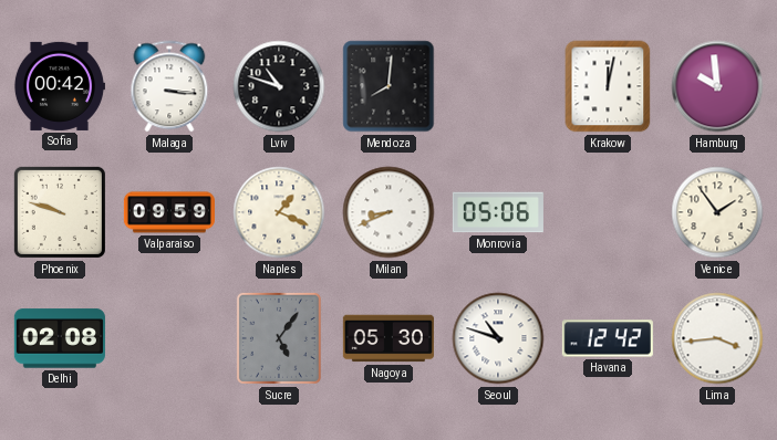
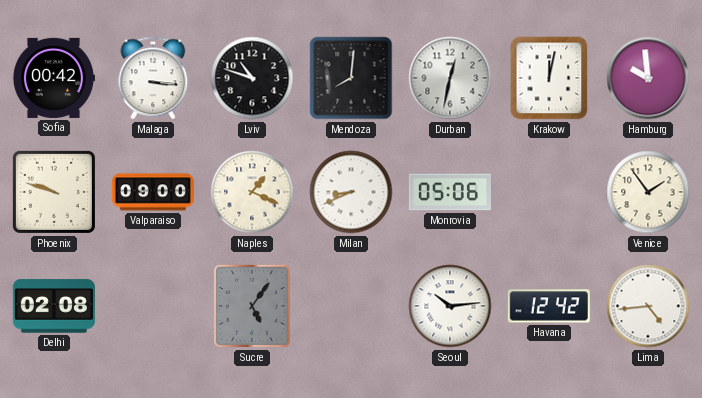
Durban: none -> 12:32
Valparaiso: 09:59 -> 09:00
Nagoya: 05:30 -> none
Seoul: 10:48 -> 10:14
Lima: 3:44 -> 4:44
